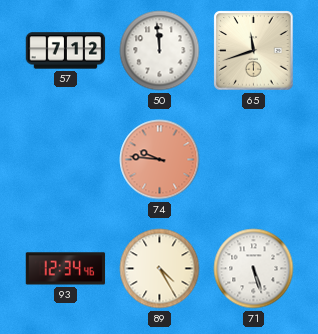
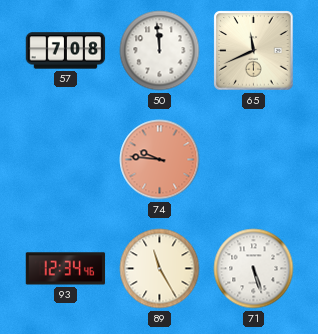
57: 7:12 -> 7:08
65: 11:42 -> 11:41
89: 4:25 -> 11:25
